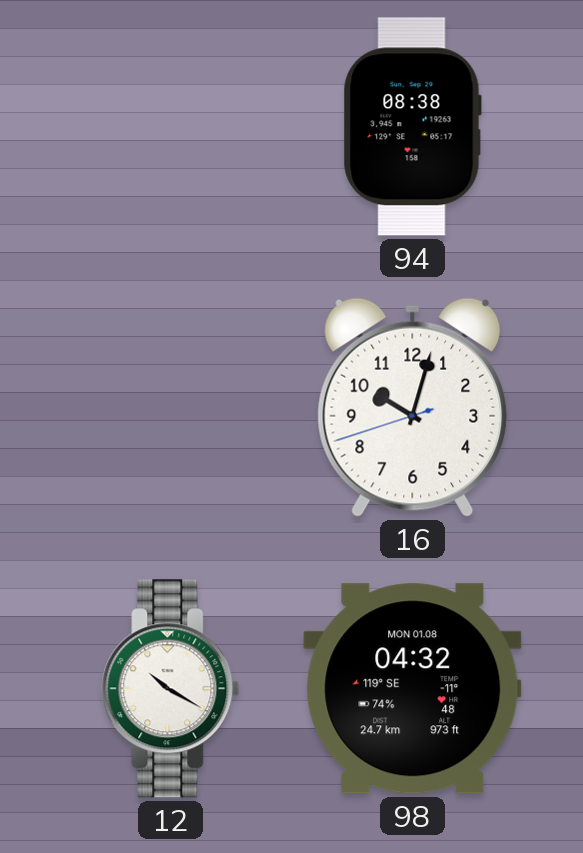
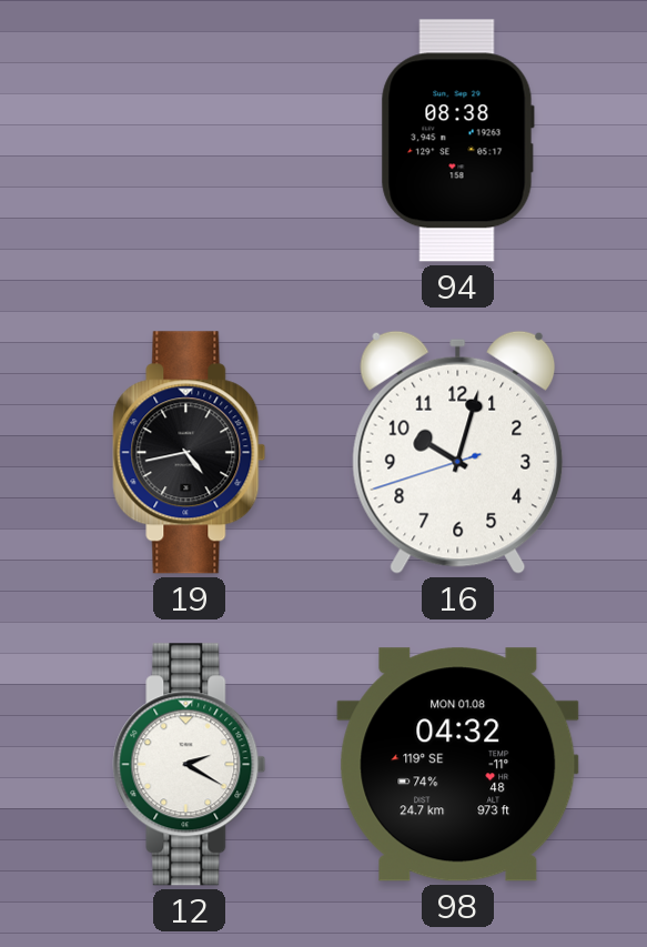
19: none -> 4:43
12: 10:20 -> 2:20
